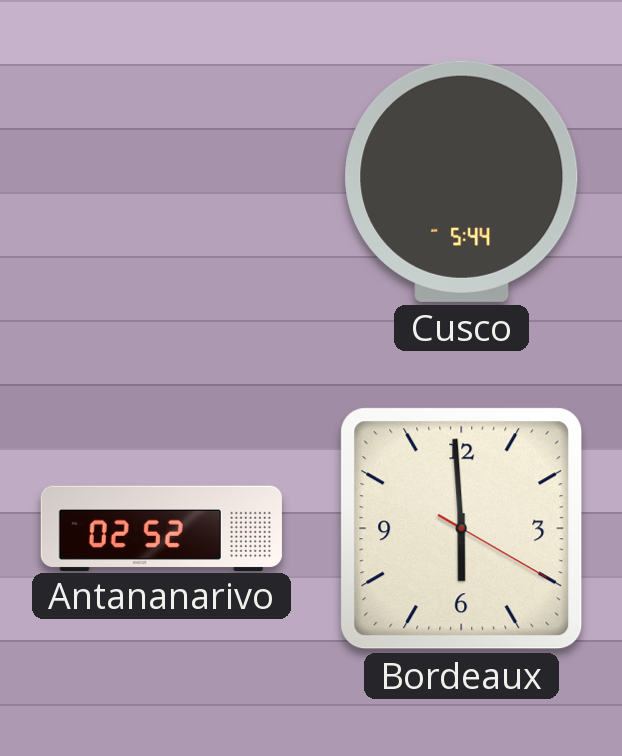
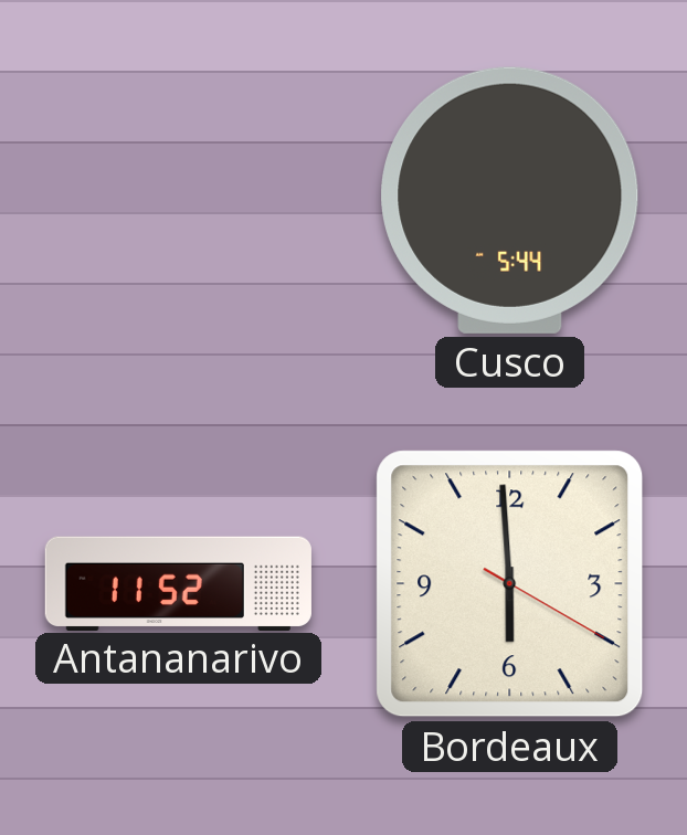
Antananarivo: 02:52 -> 11:52
